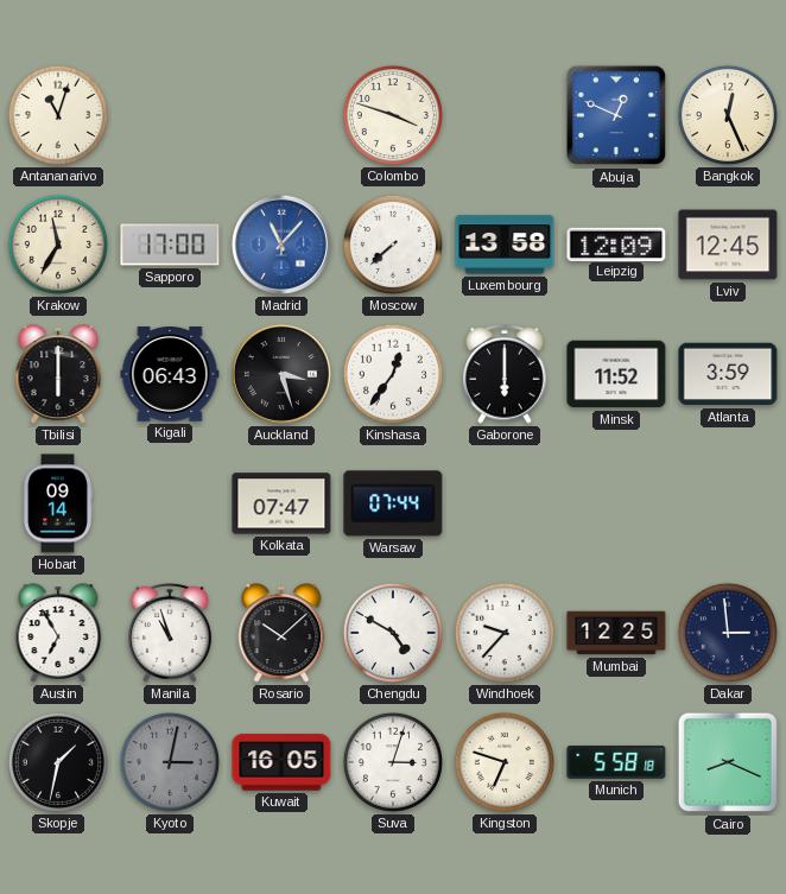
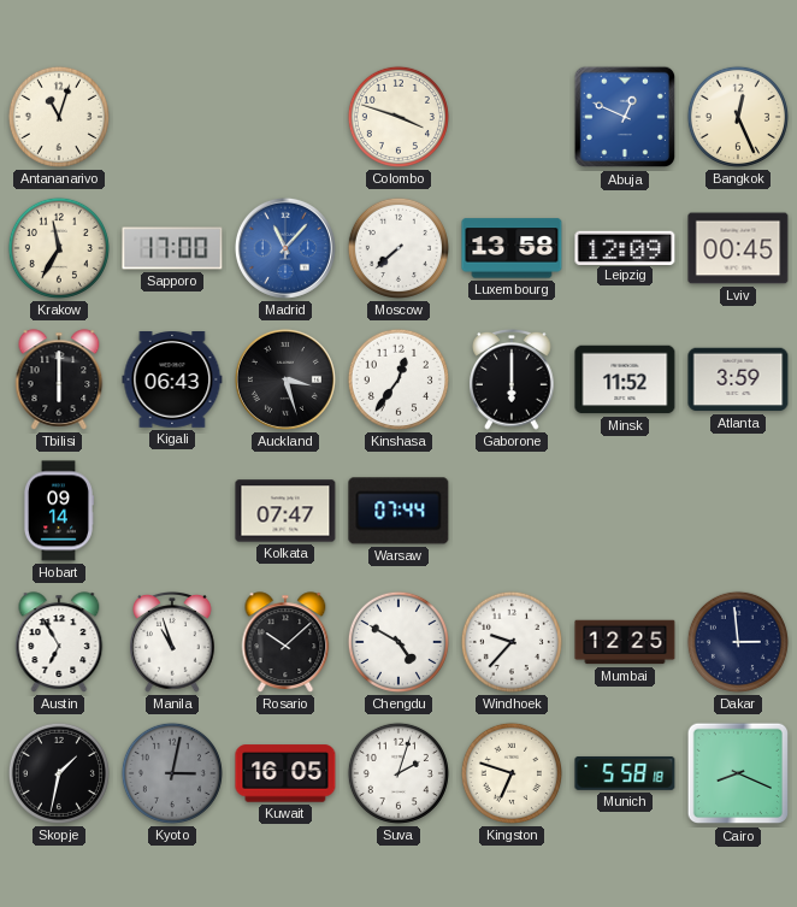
Lviv: 12:45 -> 00:45
Suva: 3:03 -> 2:03
